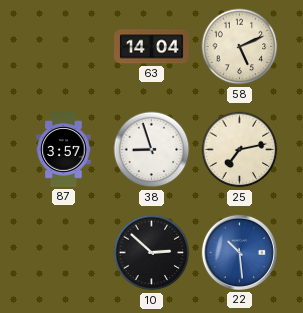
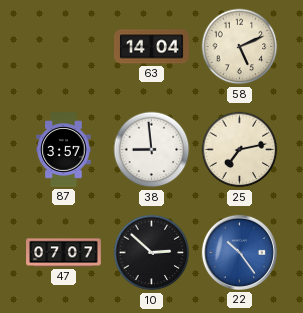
38: 8:57 -> 8:59
47: none -> 07:07
22: 10:29 -> 10:24
